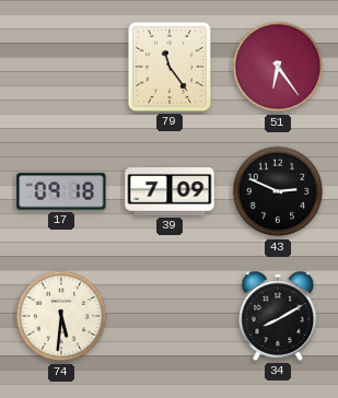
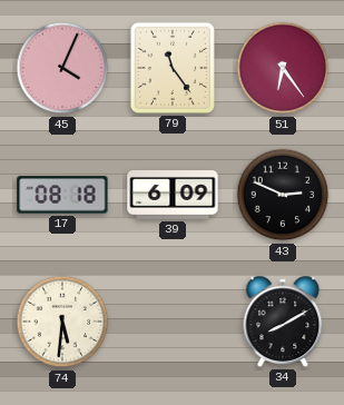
45: none -> 4:04
17: 09:18 -> 08:18
39: 7:09 -> 6:09
